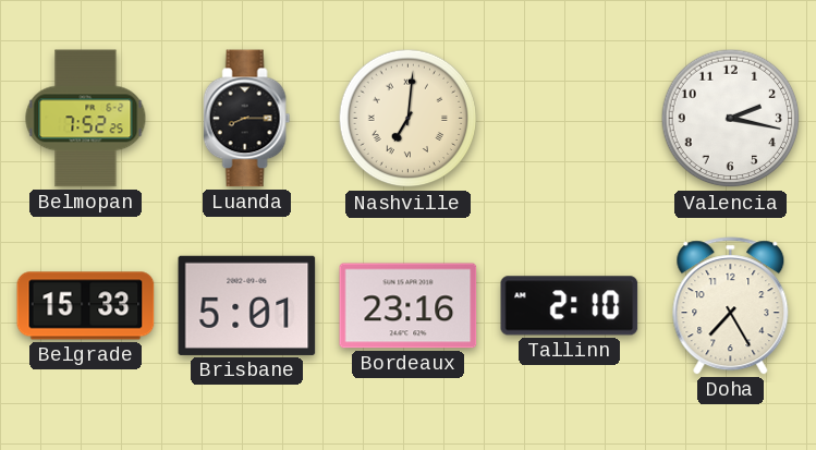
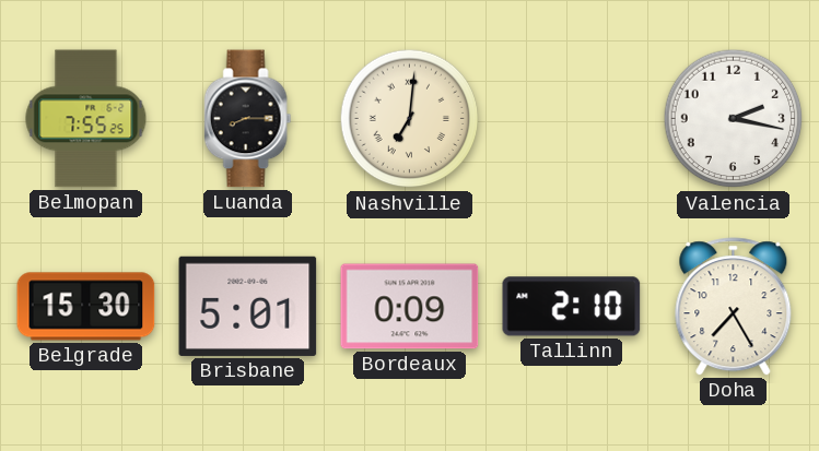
Belmopan: 7:52 -> 7:55
Belgrade: 15:33 -> 15:30
Bordeaux: 23:16 -> 0:09
